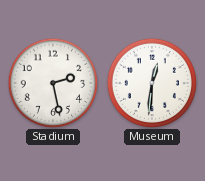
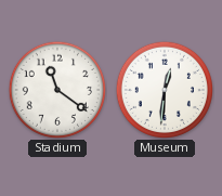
Stadium: 2:28 -> 11:21
